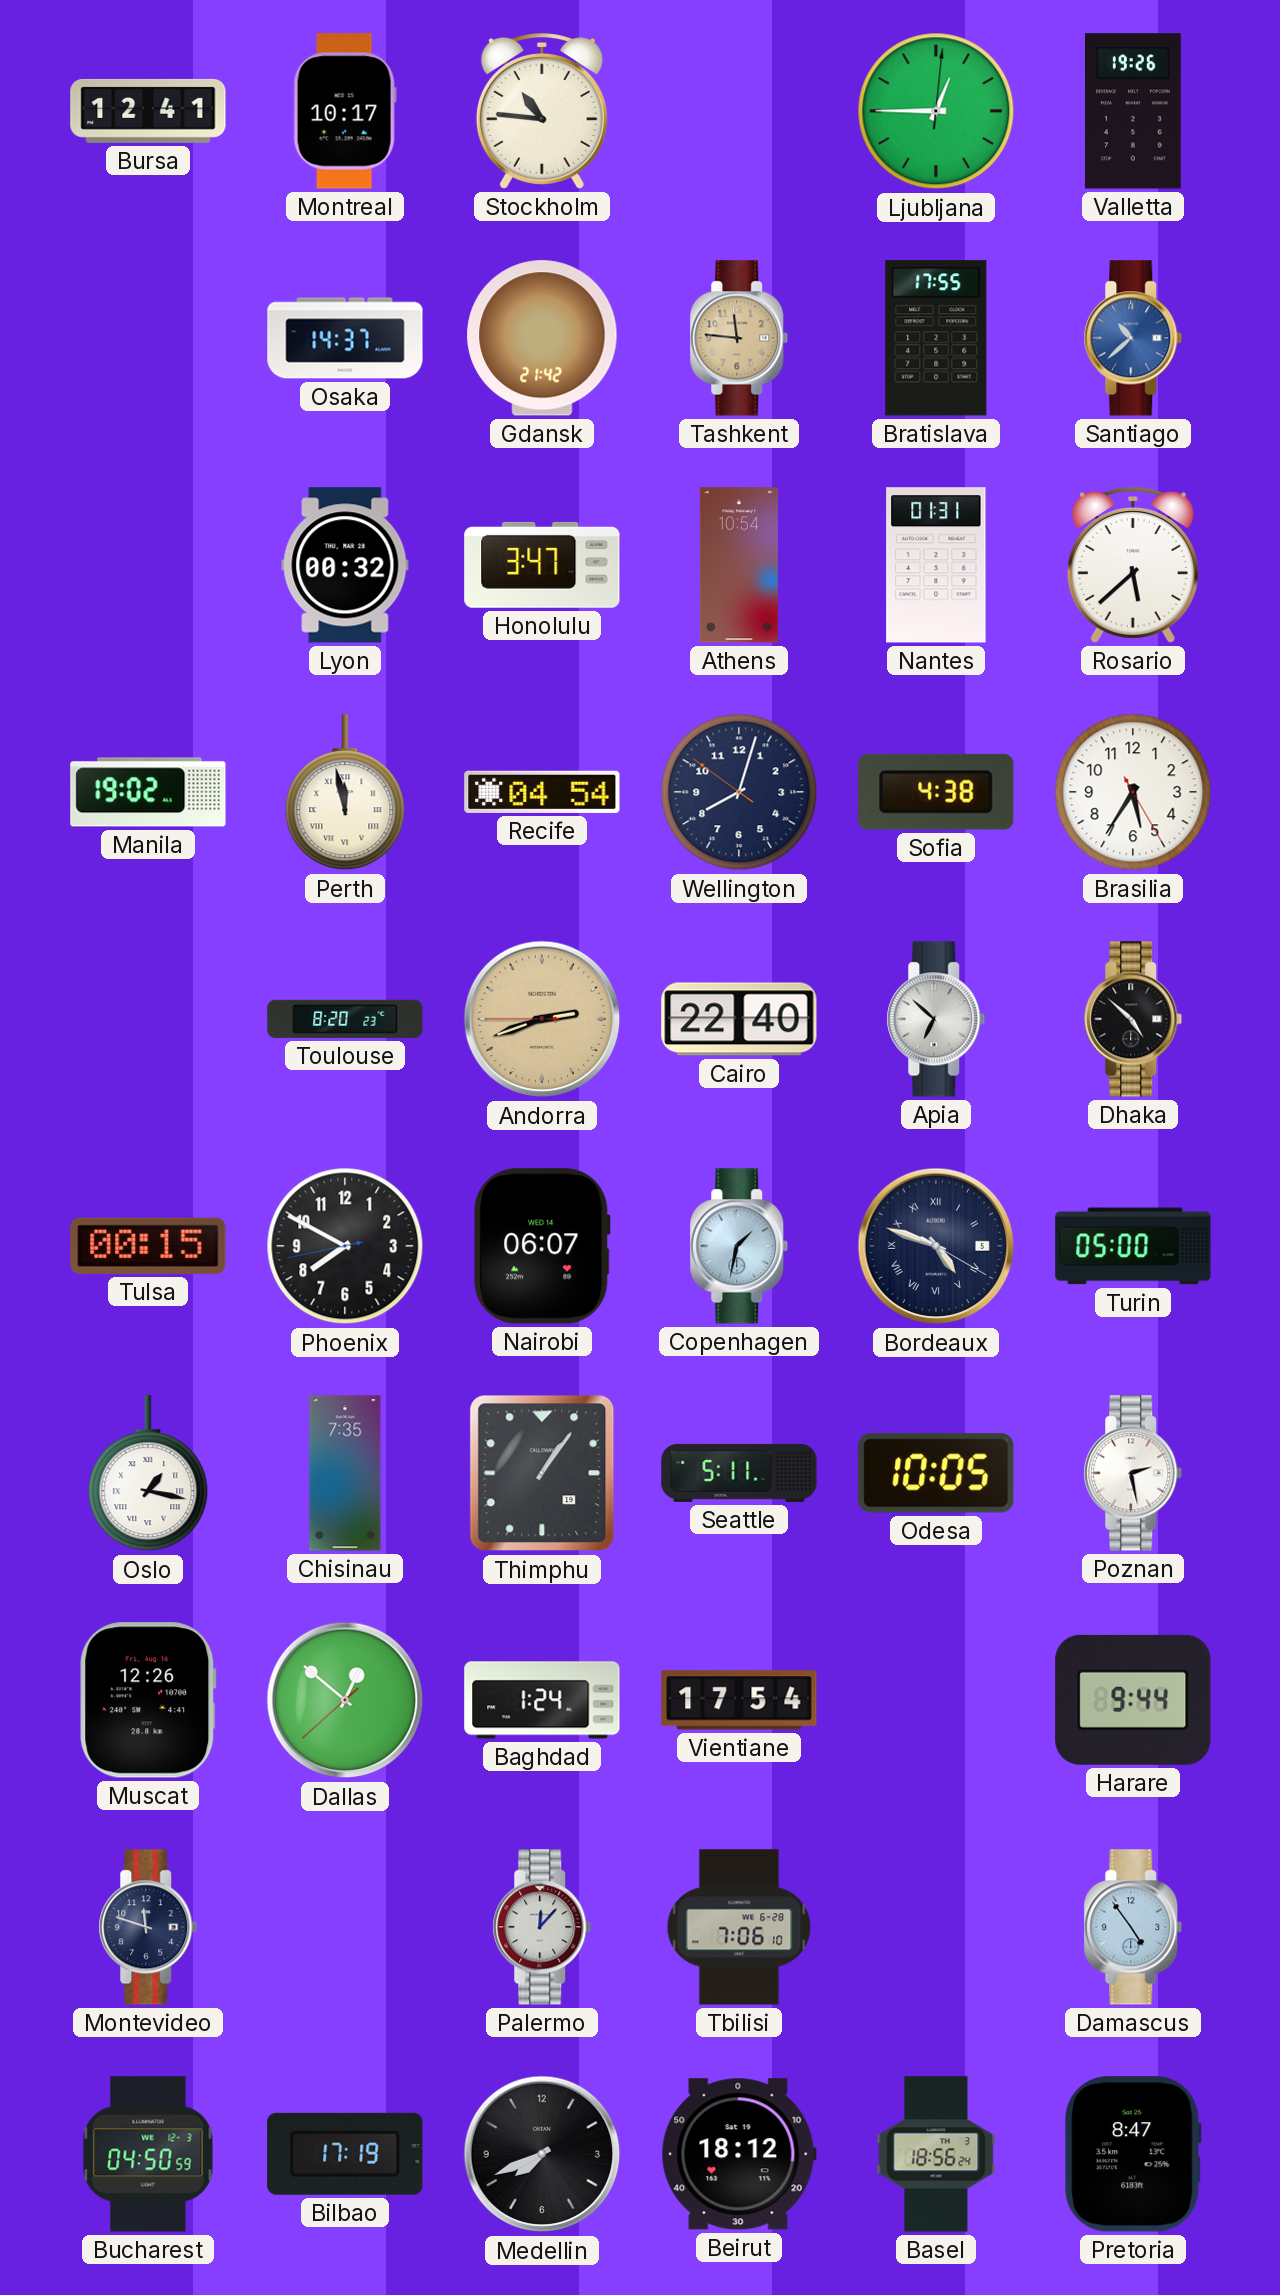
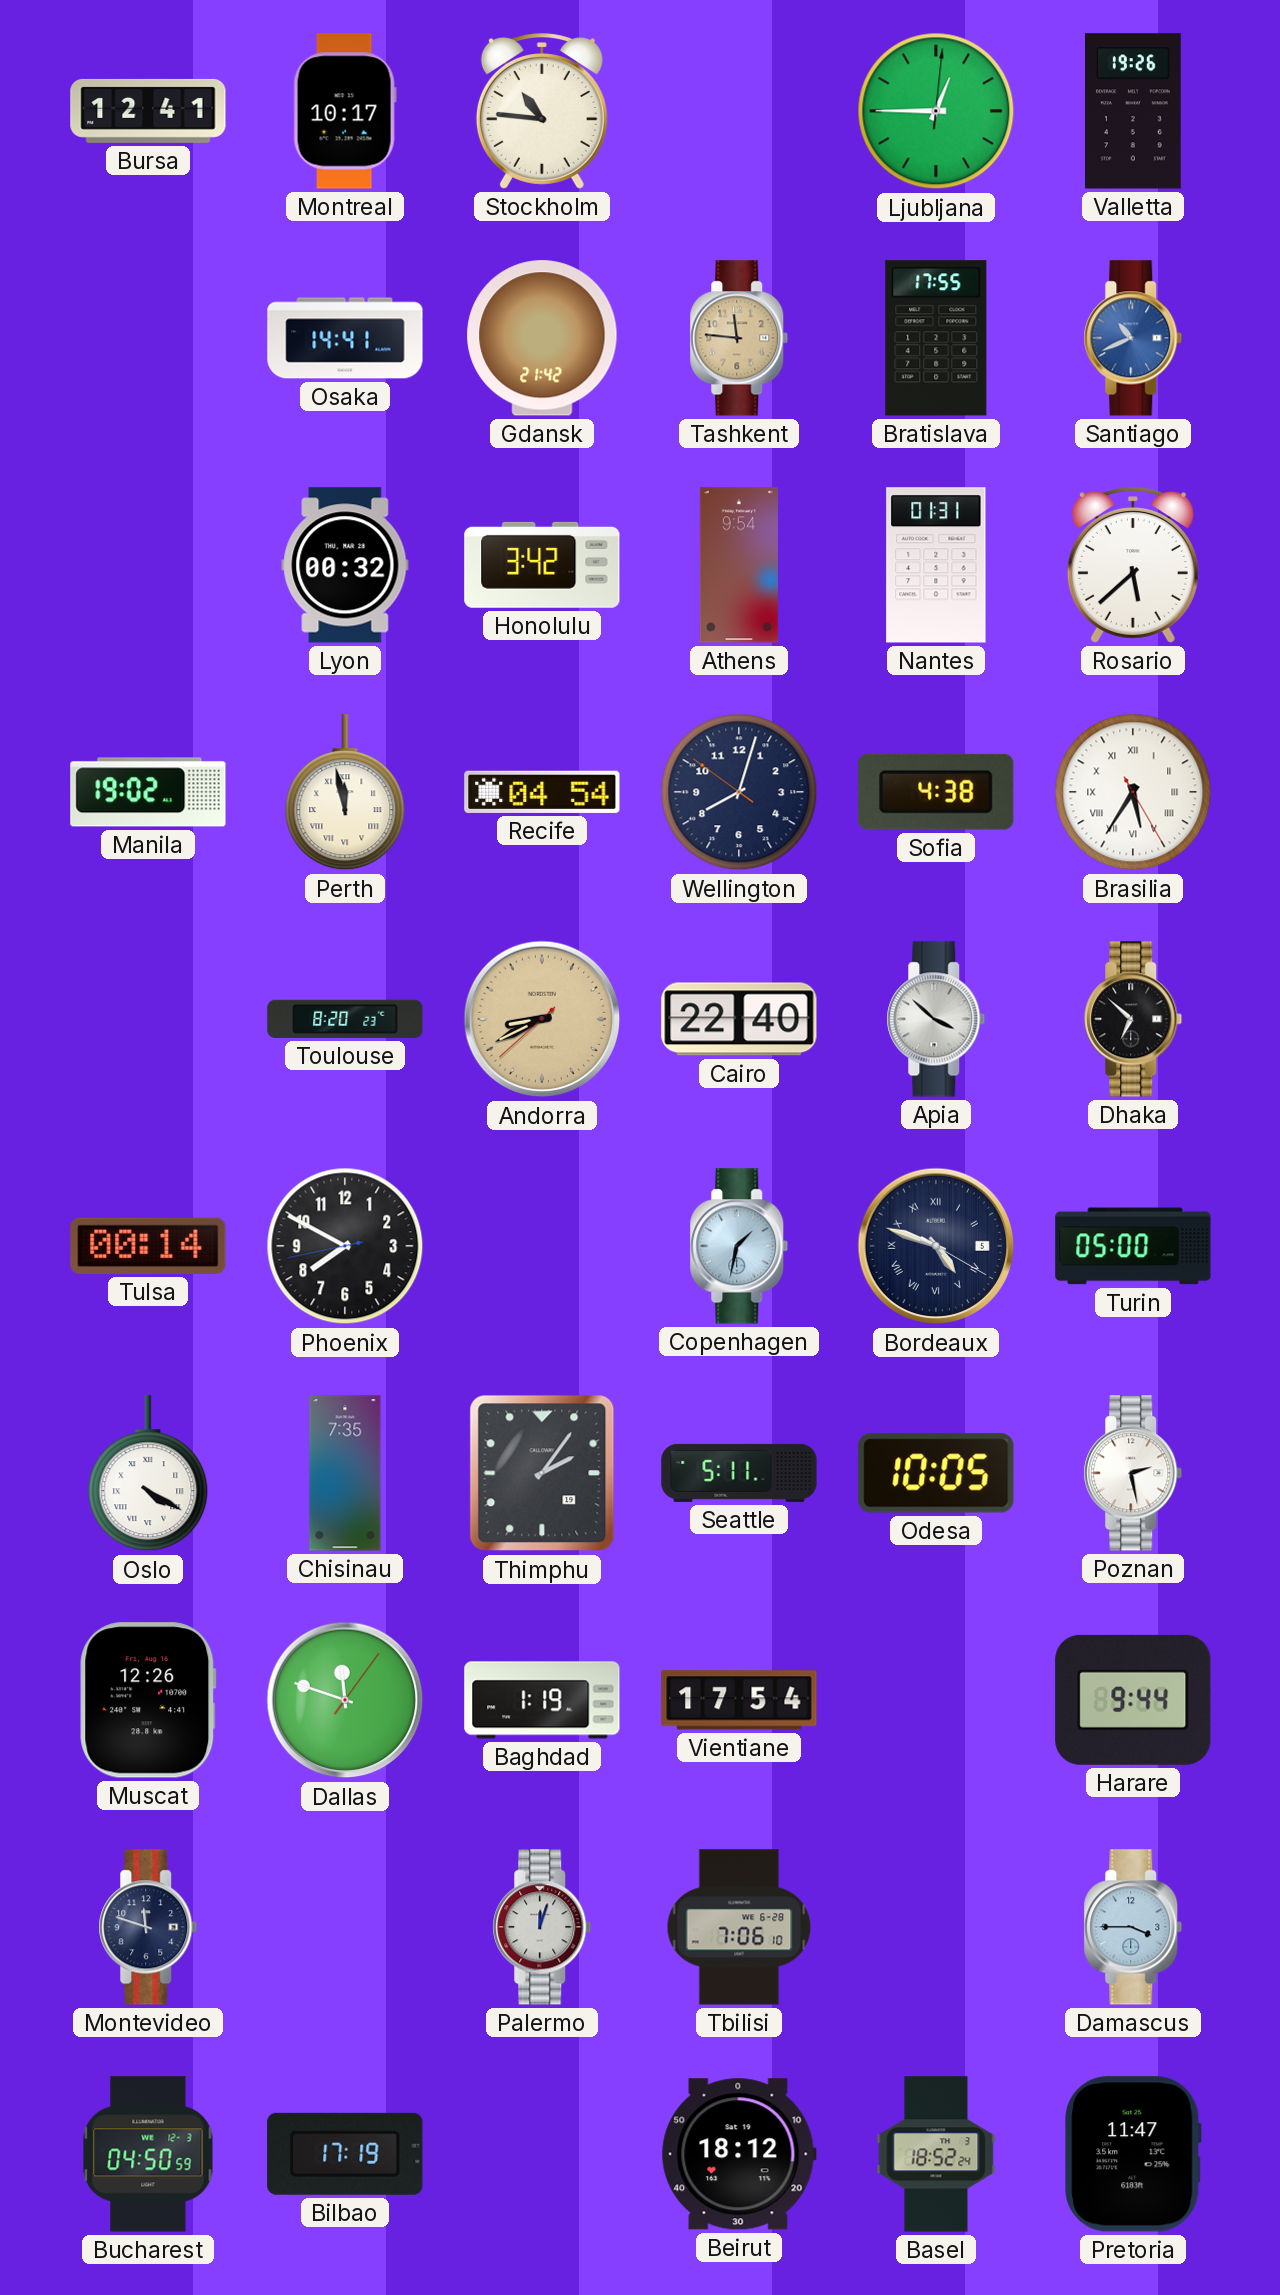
Osaka: 14:37 -> 14:41
Santiago: 10:38 -> 10:41
Honolulu: 3:47 -> 3:42
Athens: 10:54 -> 9:54
Brasilia numerals: Arabic -> Roman
Andorra: 2:41 -> 8:40
Apia: 6:52 -> 3:52
Dhaka: 4:52 -> 6:52
Tulsa: 00:15 -> 00:14
Nairobi: 06:07 -> none
Oslo: 1:17 -> 4:20
Thimphu: 1:06 -> 2:06
Dallas: 12:51 -> 11:48
Baghdad: 1:24 -> 1:19
Palermo: 12:07 -> 12:03
Damascus: 4:54 -> 3:45
Medellin: 7:41 -> none
Basel: 18:56 -> 18:52
Pretoria: 8:47 -> 11:47
